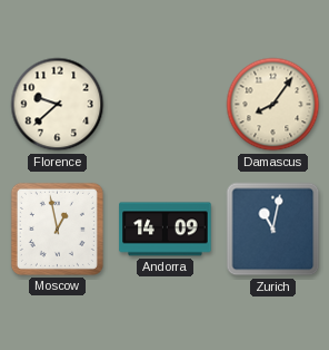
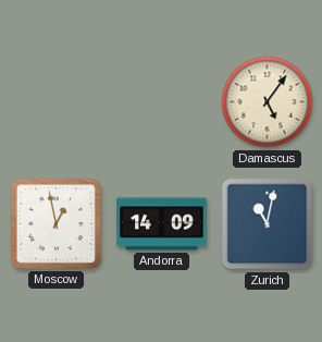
Florence: 9:38 -> none
Damascus: 8:06 -> 5:06
